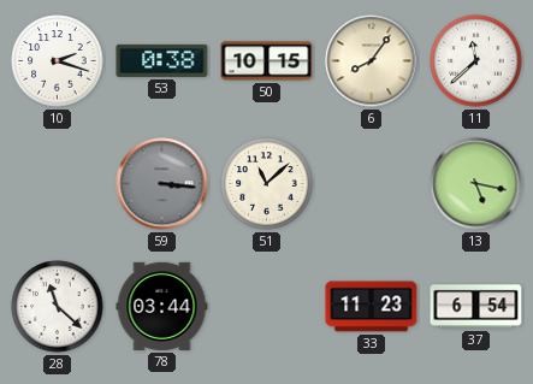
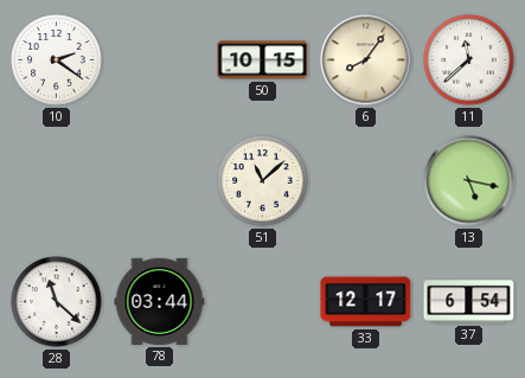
10: 2:18 -> 2:21
53: 0:38 -> none
59: 3:16 -> none
33: 11:23 -> 12:17
